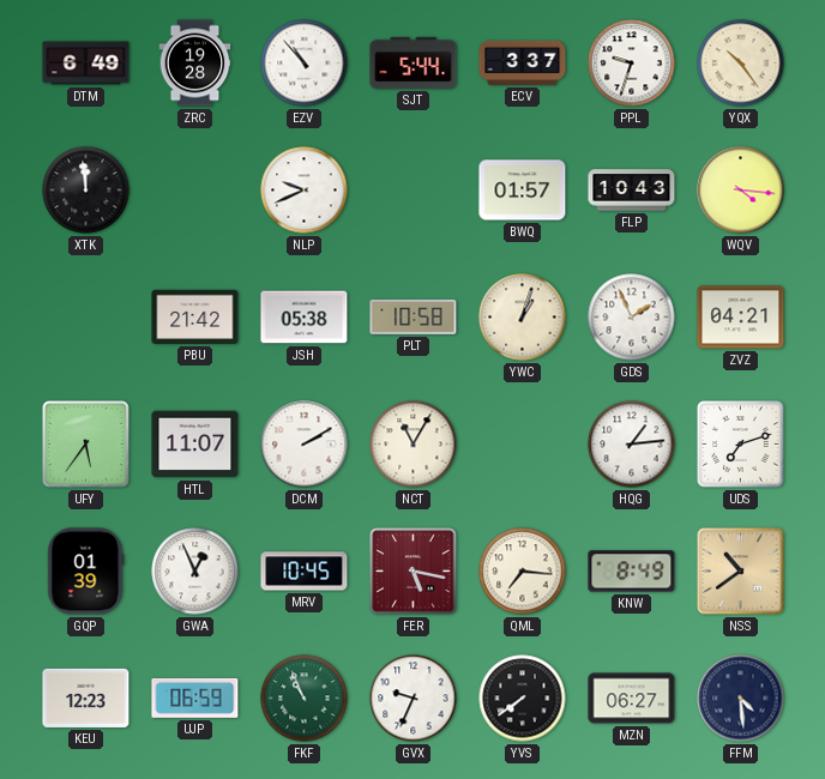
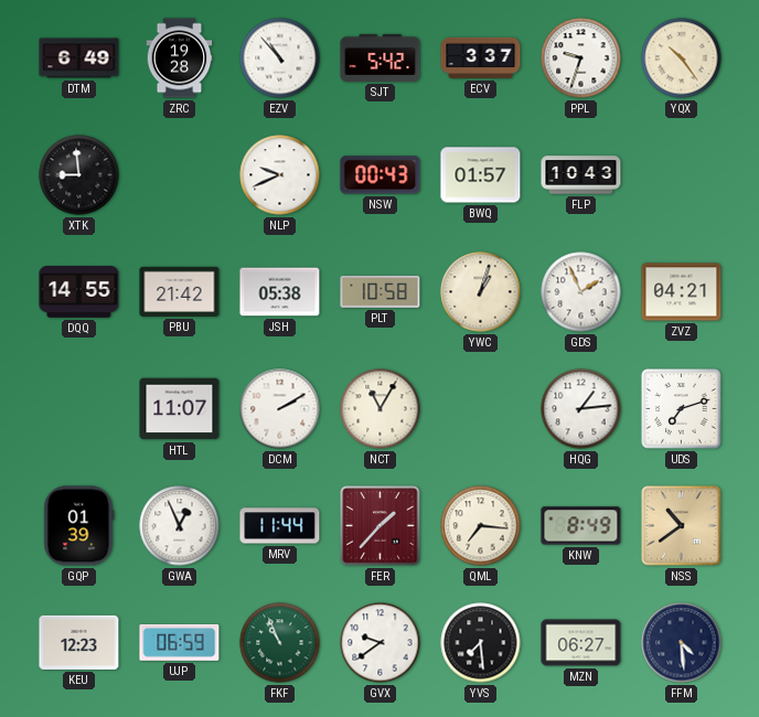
SJT: 5:44 -> 5:42
XTK: 11:59 -> 8:59
NSW: none -> 00:43
WQV: 4:16 -> none
DQQ: none -> 14:55
UFY: 5:36 -> none
MRV: 10:45 -> 11:44
FER: 5:17 -> 1:37
GVX: 9:34 -> 9:39
YVS: 7:39 -> 7:29
